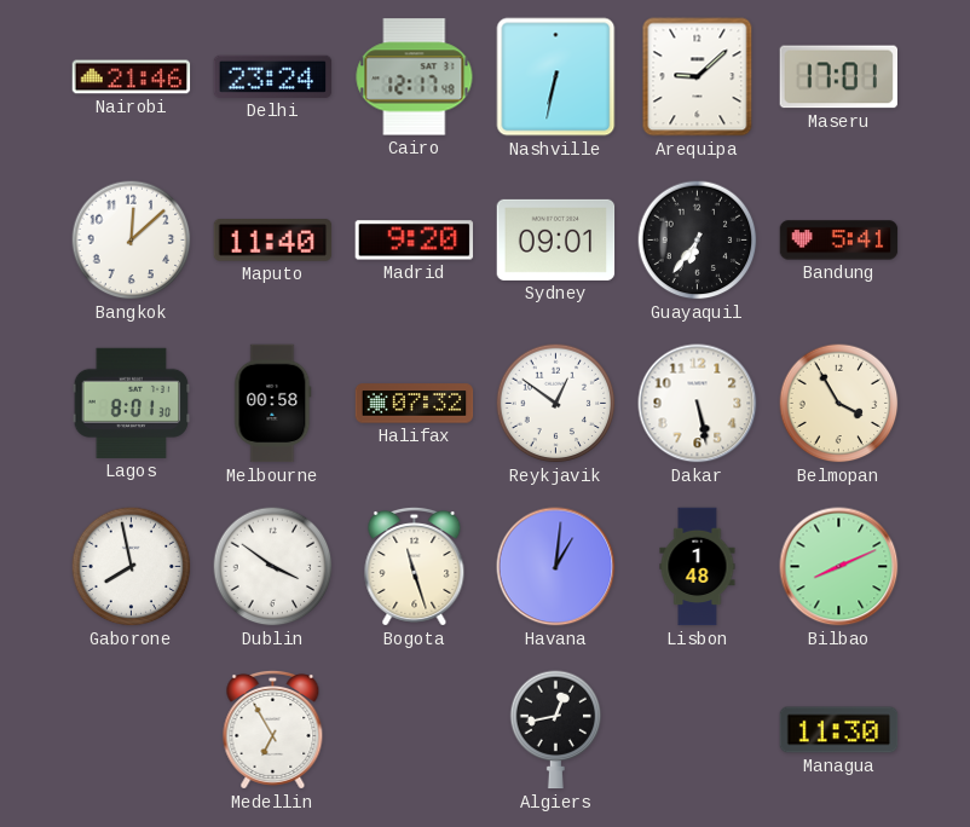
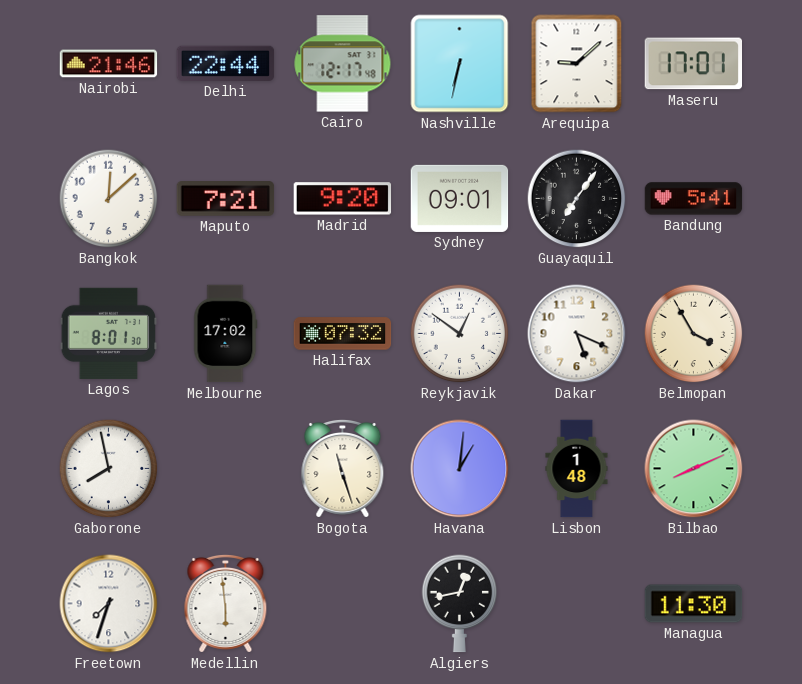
Delhi: 23:24 -> 22:44
Maputo: 11:40 -> 7:21
Guayaquil: 6:36 -> 7:06
Melbourne: 00:58 -> 17:02
Dakar: 5:28 -> 5:19
Dublin: 3:51 -> none
Freetown: none -> 7:33
Medellin: 6:55 -> 5:59
